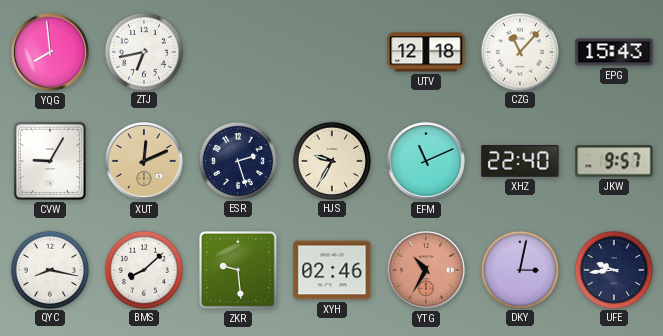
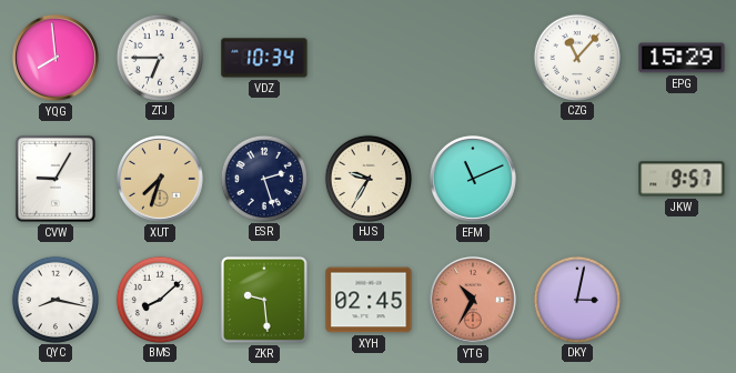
ZTJ: 6:43 -> 6:45
VDZ: none -> 10:34
UTV: 12:18 -> none
EPG: 15:43 -> 15:29
XUT: 12:11 -> 7:33
XHZ: 22:40 -> none
XYH: 02:46 -> 02:45
UFE: 9:44 -> none
